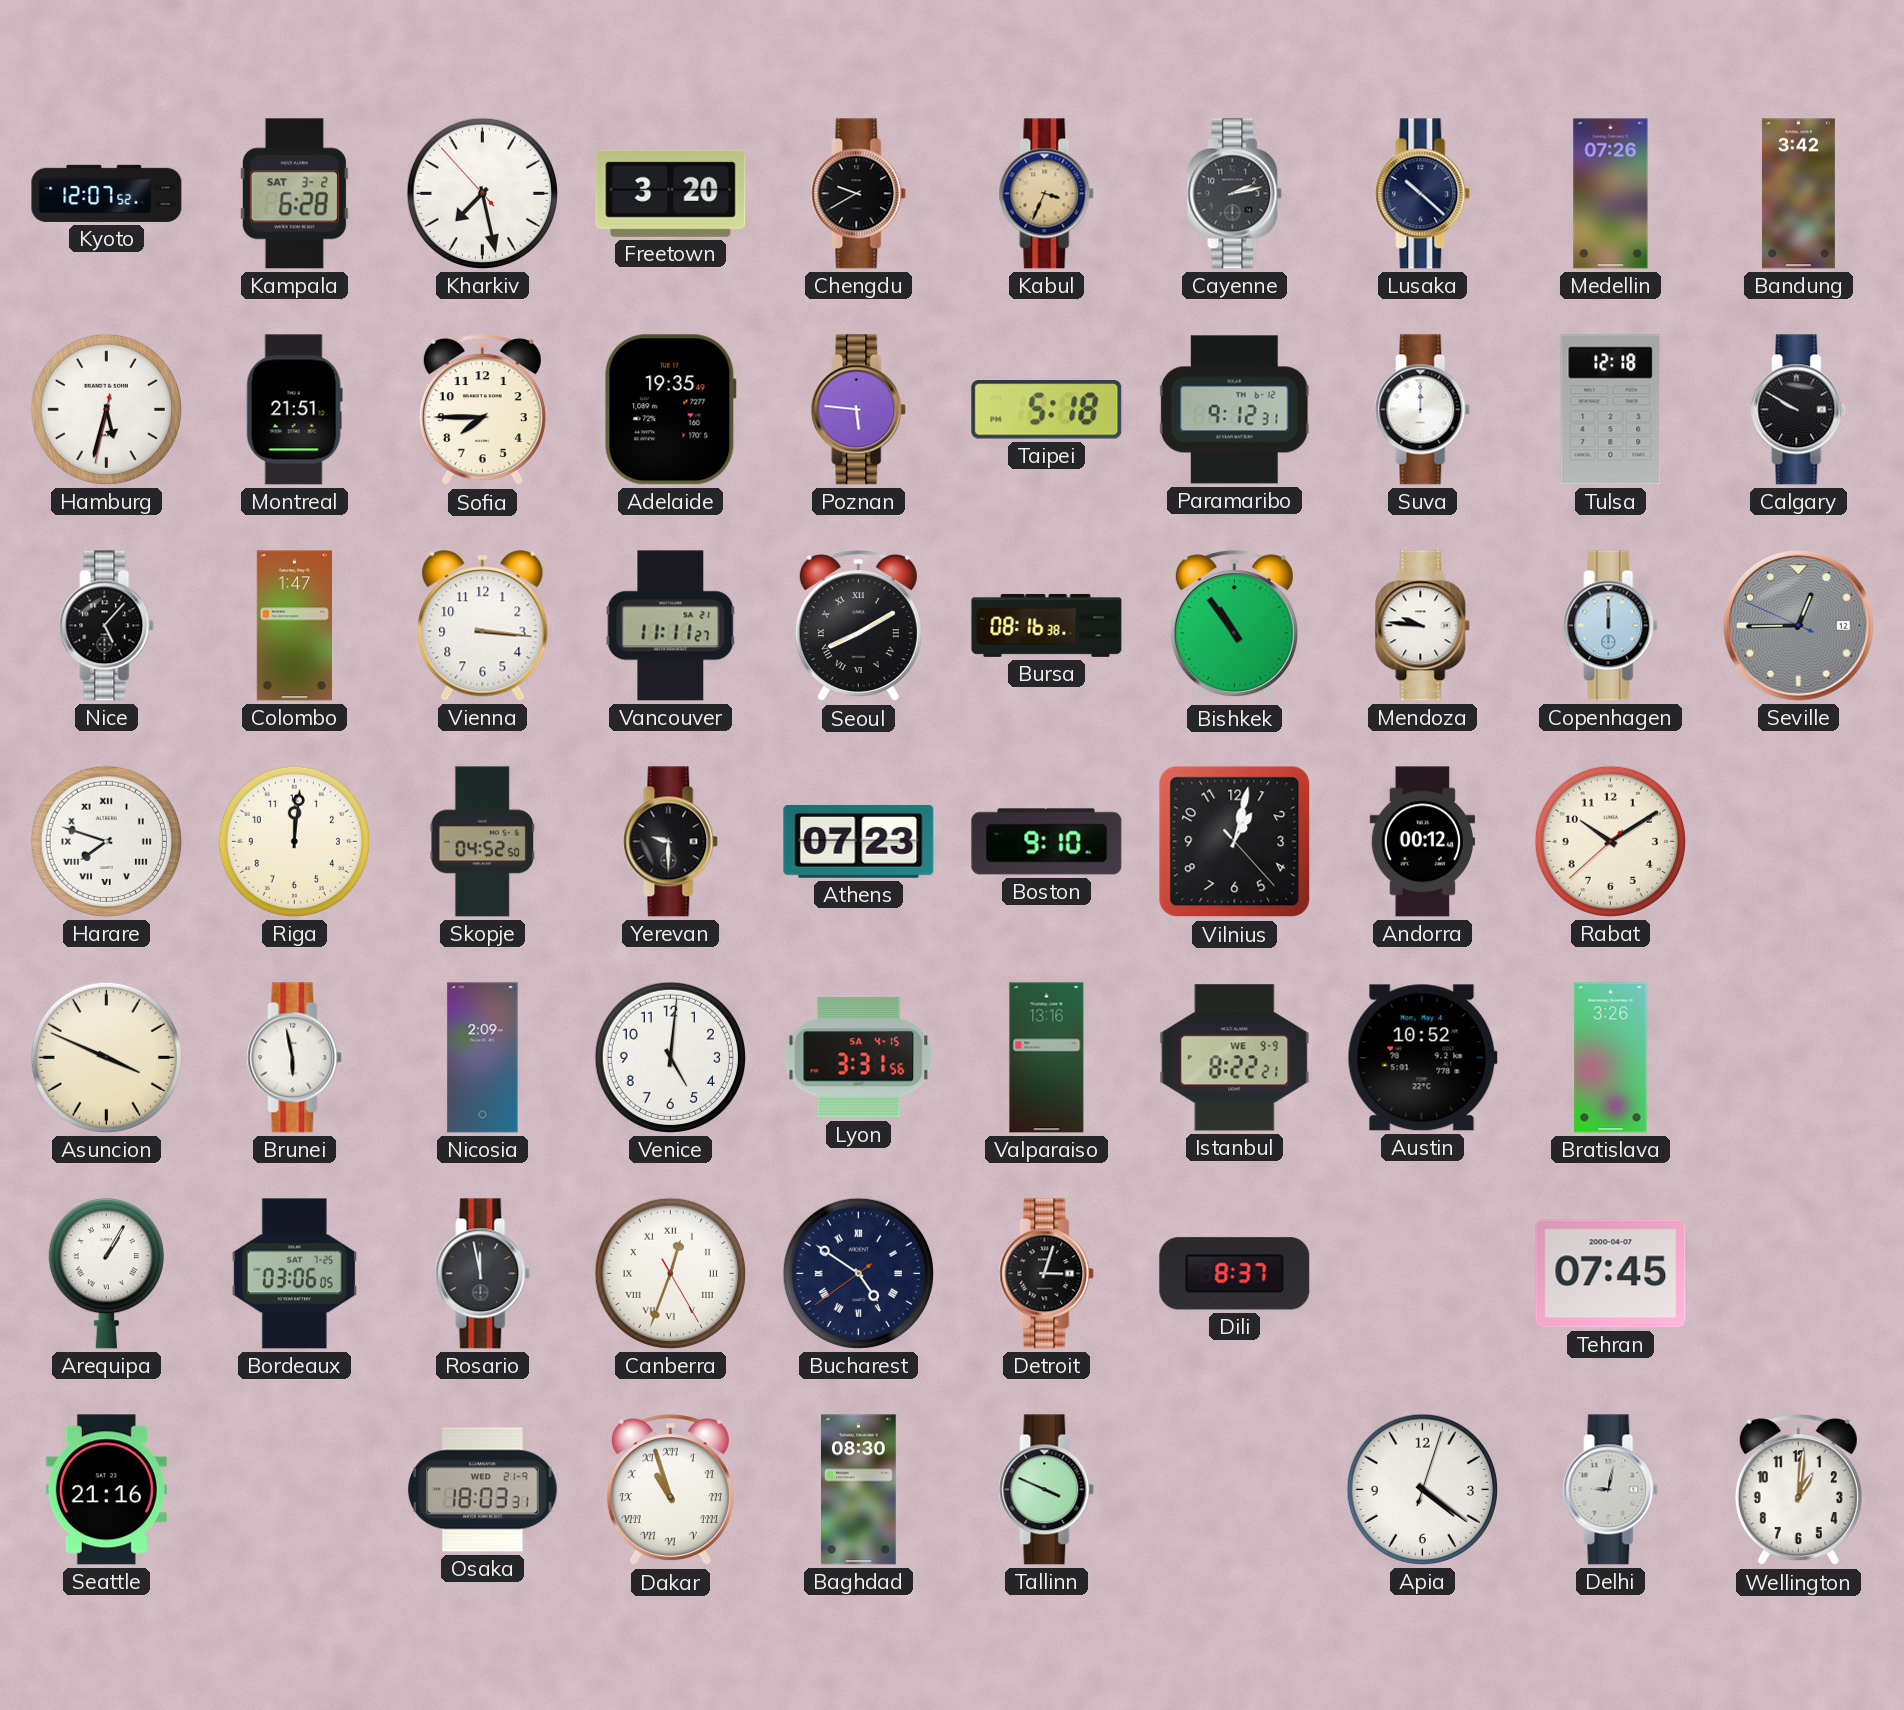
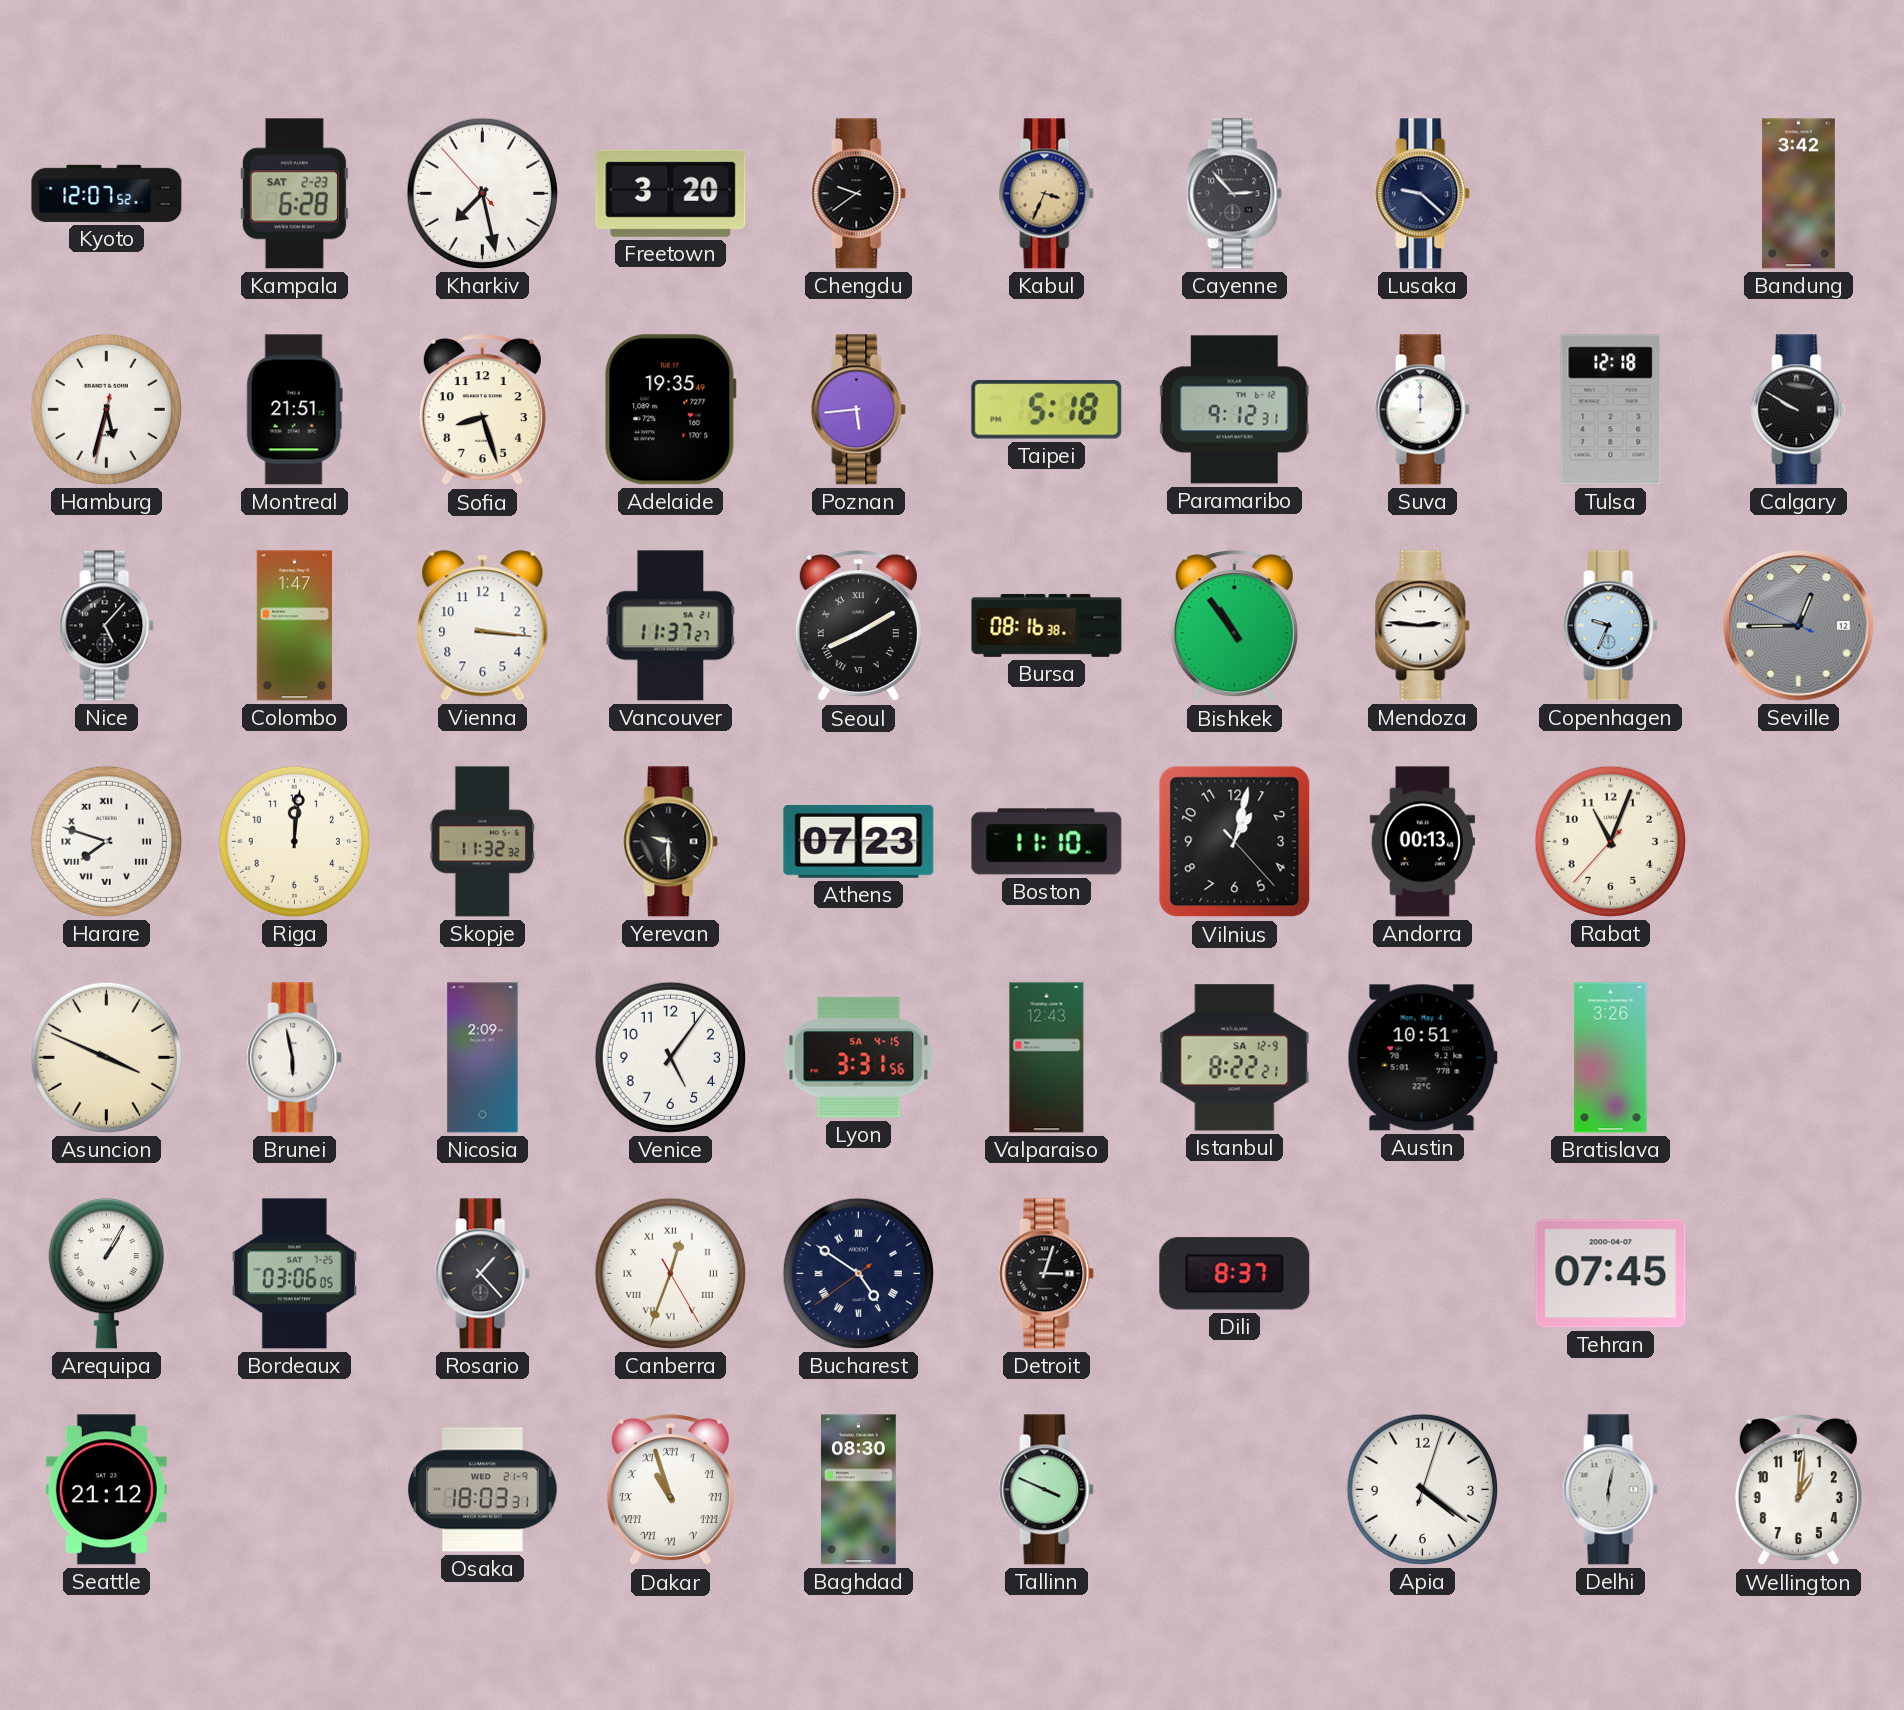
Kampala date: SAT 3-2 -> SAT 2-23
Chengdu: 9:40 -> 9:39
Cayenne: 2:13 -> 2:53
Lusaka: 10:22 -> 9:22
Medellin: 07:26 -> none
Sofia: 7:45 -> 8:27
Poznan: 5:46 -> 5:44
Vancouver: 11:11 -> 11:37
Mendoza: 9:46 -> 2:46
Copenhagen: 12:00 -> 9:34
Skopje: 04:52 -> 11:32
Boston: 9:10 -> 11:10
Andorra: 00:12 -> 00:13
Rabat: 10:09 -> 11:03
Venice: 5:01 -> 5:06
Valparaiso: 13:16 -> 12:43
Istanbul date: WE 9-9 -> SA 12-9
Austin: 10:52 -> 10:51
Rosario: 11:58 -> 1:23
Seattle: 21:16 -> 21:12
Delhi: 9:02 -> 6:02
